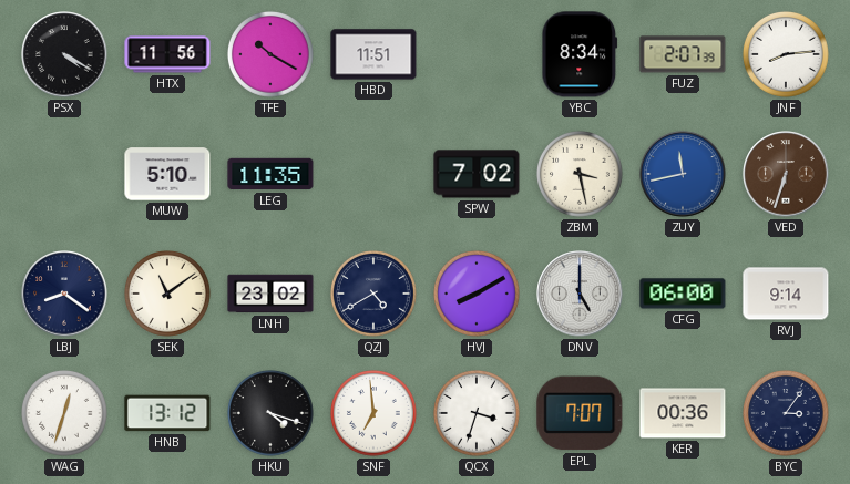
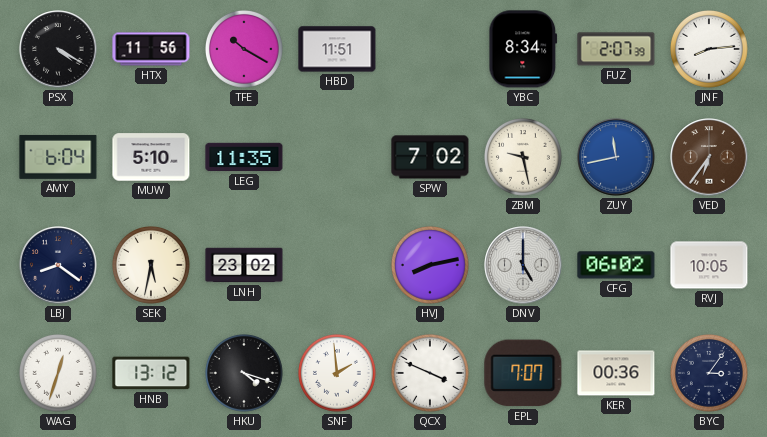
AMY: none -> 6:04
ZBM: 3:28 -> 9:28
VED: 6:33 -> 6:36
SEK: 11:09 -> 5:32
QZJ: 4:40 -> none
HVJ: 8:10 -> 8:13
CFG: 06:00 -> 06:02
RVJ: 9:14 -> 10:05
SNF: 6:59 -> 1:59
QCX: 3:33 -> 3:49
